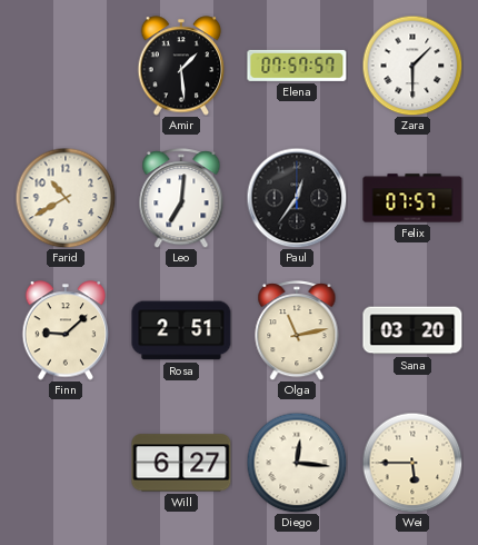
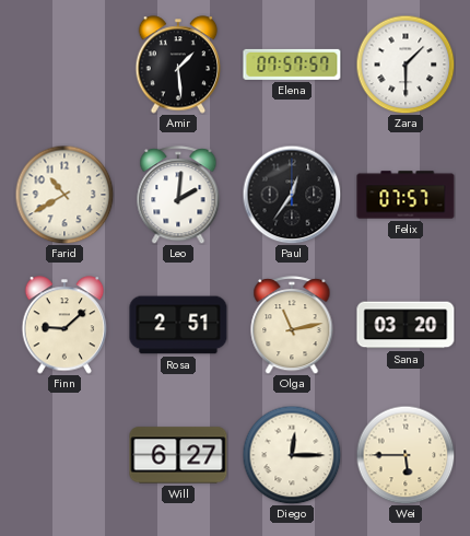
Leo: 7:01 -> 2:01
Diego: 12:16 -> 12:15
